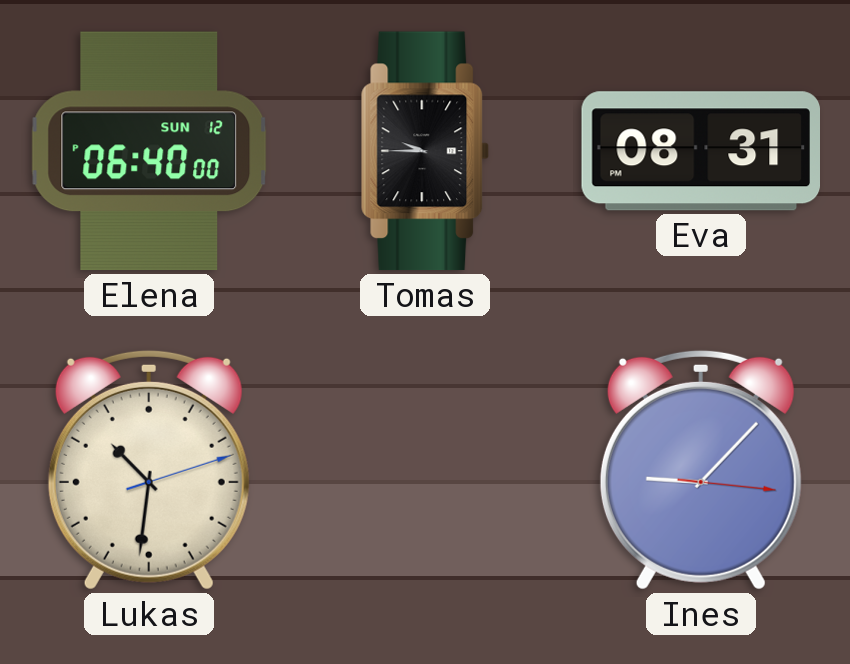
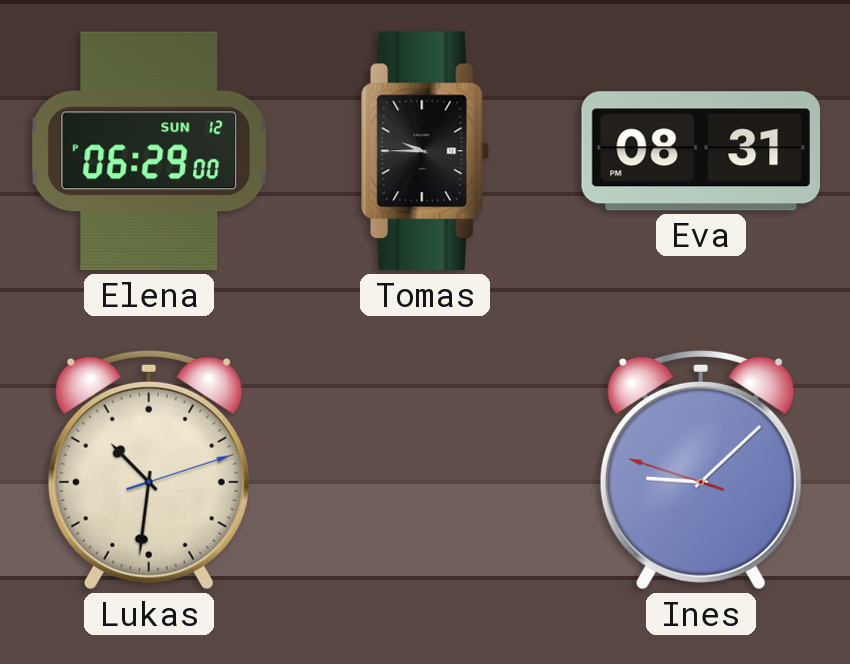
Elena: 06:40 -> 06:29
Ines: 9:07:16 -> 9:07:48
